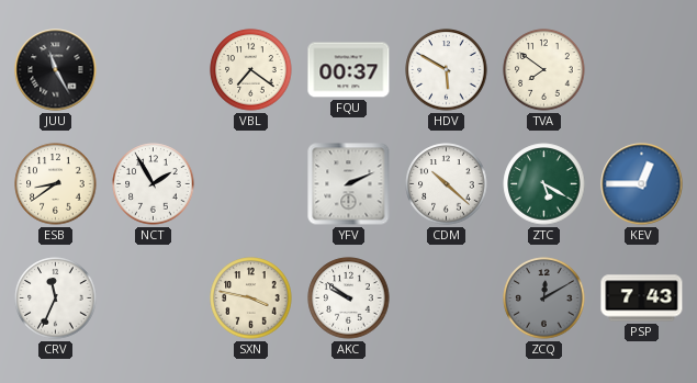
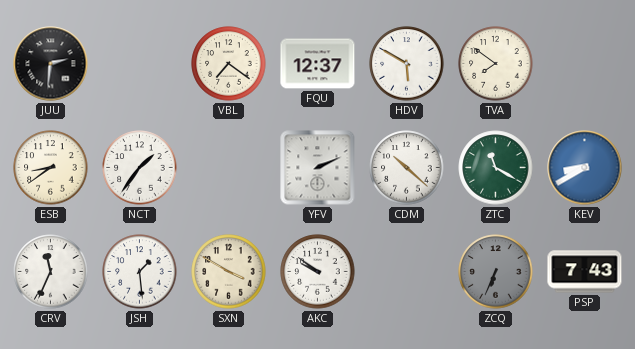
JUU: 11:25 -> 2:31
FQU: 00:37 -> 12:37
NCT: 1:55 -> 1:36
ZTC: 5:20 -> 11:20
KEV: 12:45 -> 8:40
JSH: none -> 1:29
SXN: 3:47 -> 3:50
ZCQ: 12:10 -> 6:34
